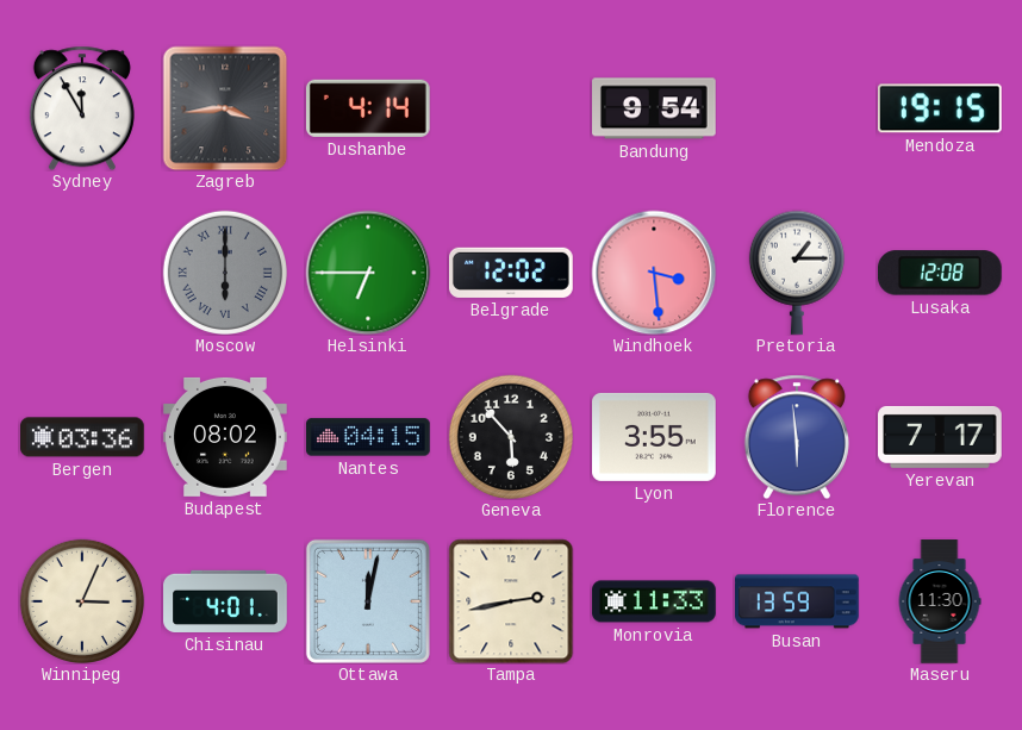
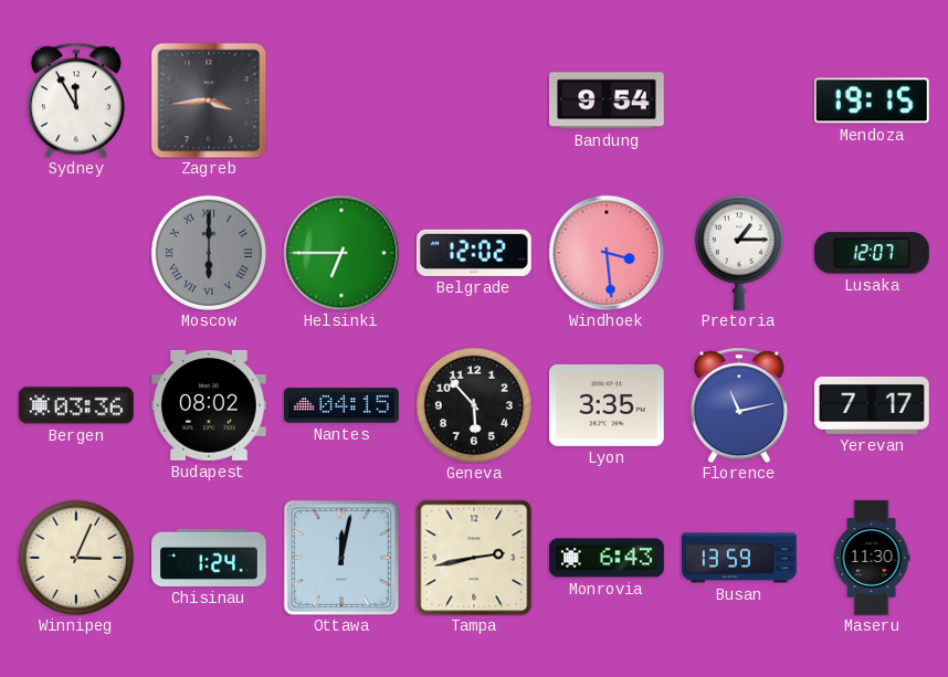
Dushanbe: 4:14 -> none
Lusaka: 12:08 -> 12:07
Lyon: 3:55 -> 3:35
Florence: 5:59 -> 11:13
Chisinau: 4:01 -> 1:24
Monrovia: 11:33 -> 6:43
